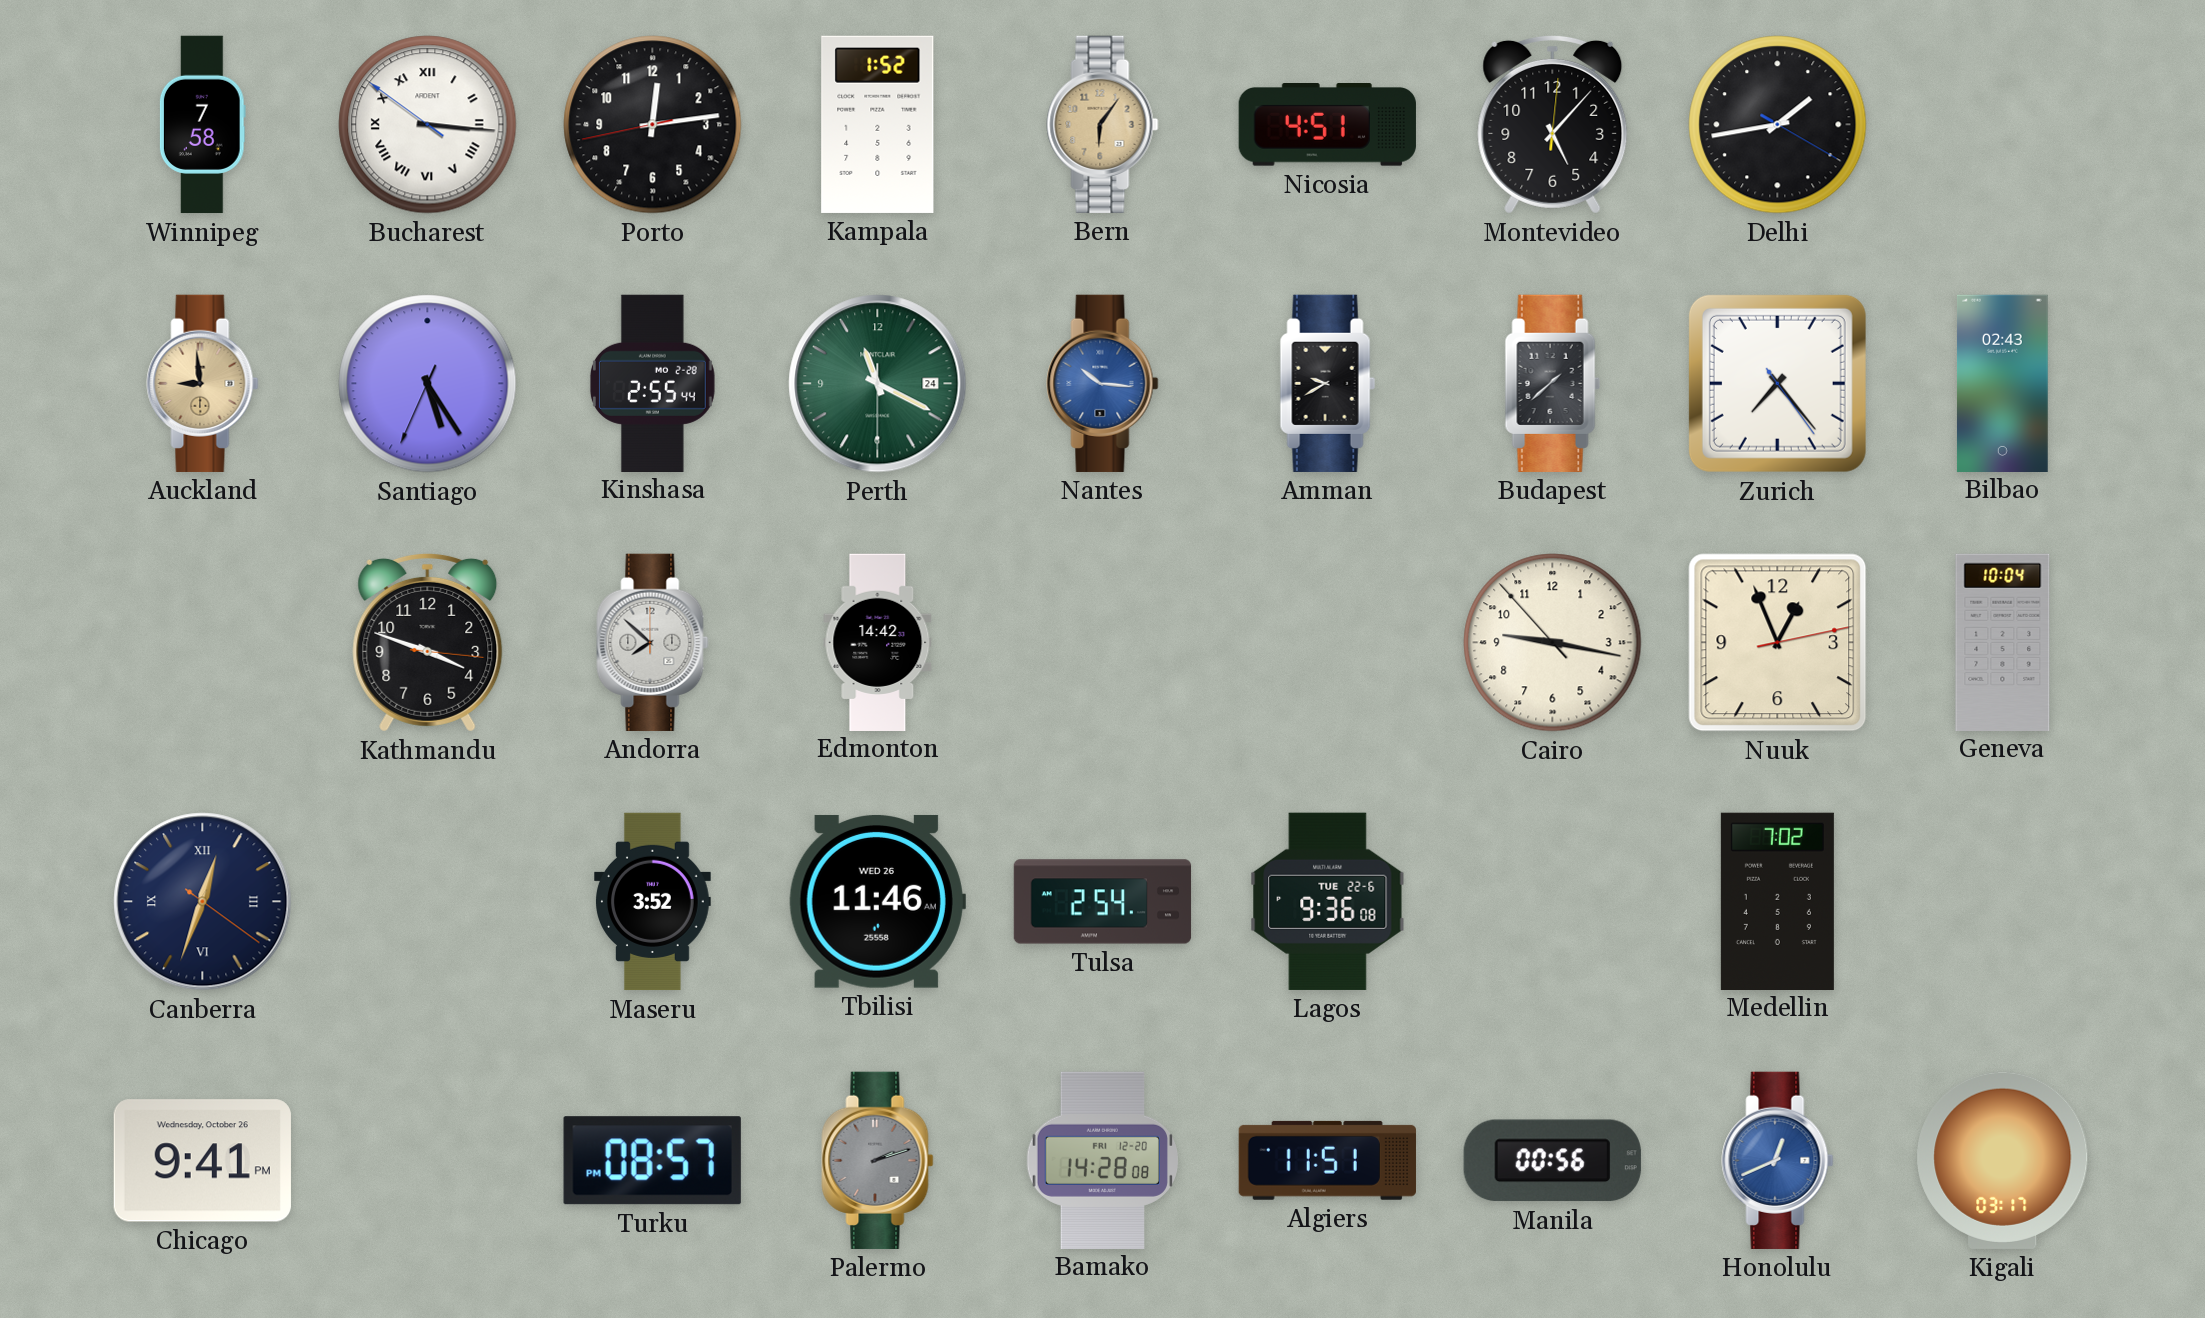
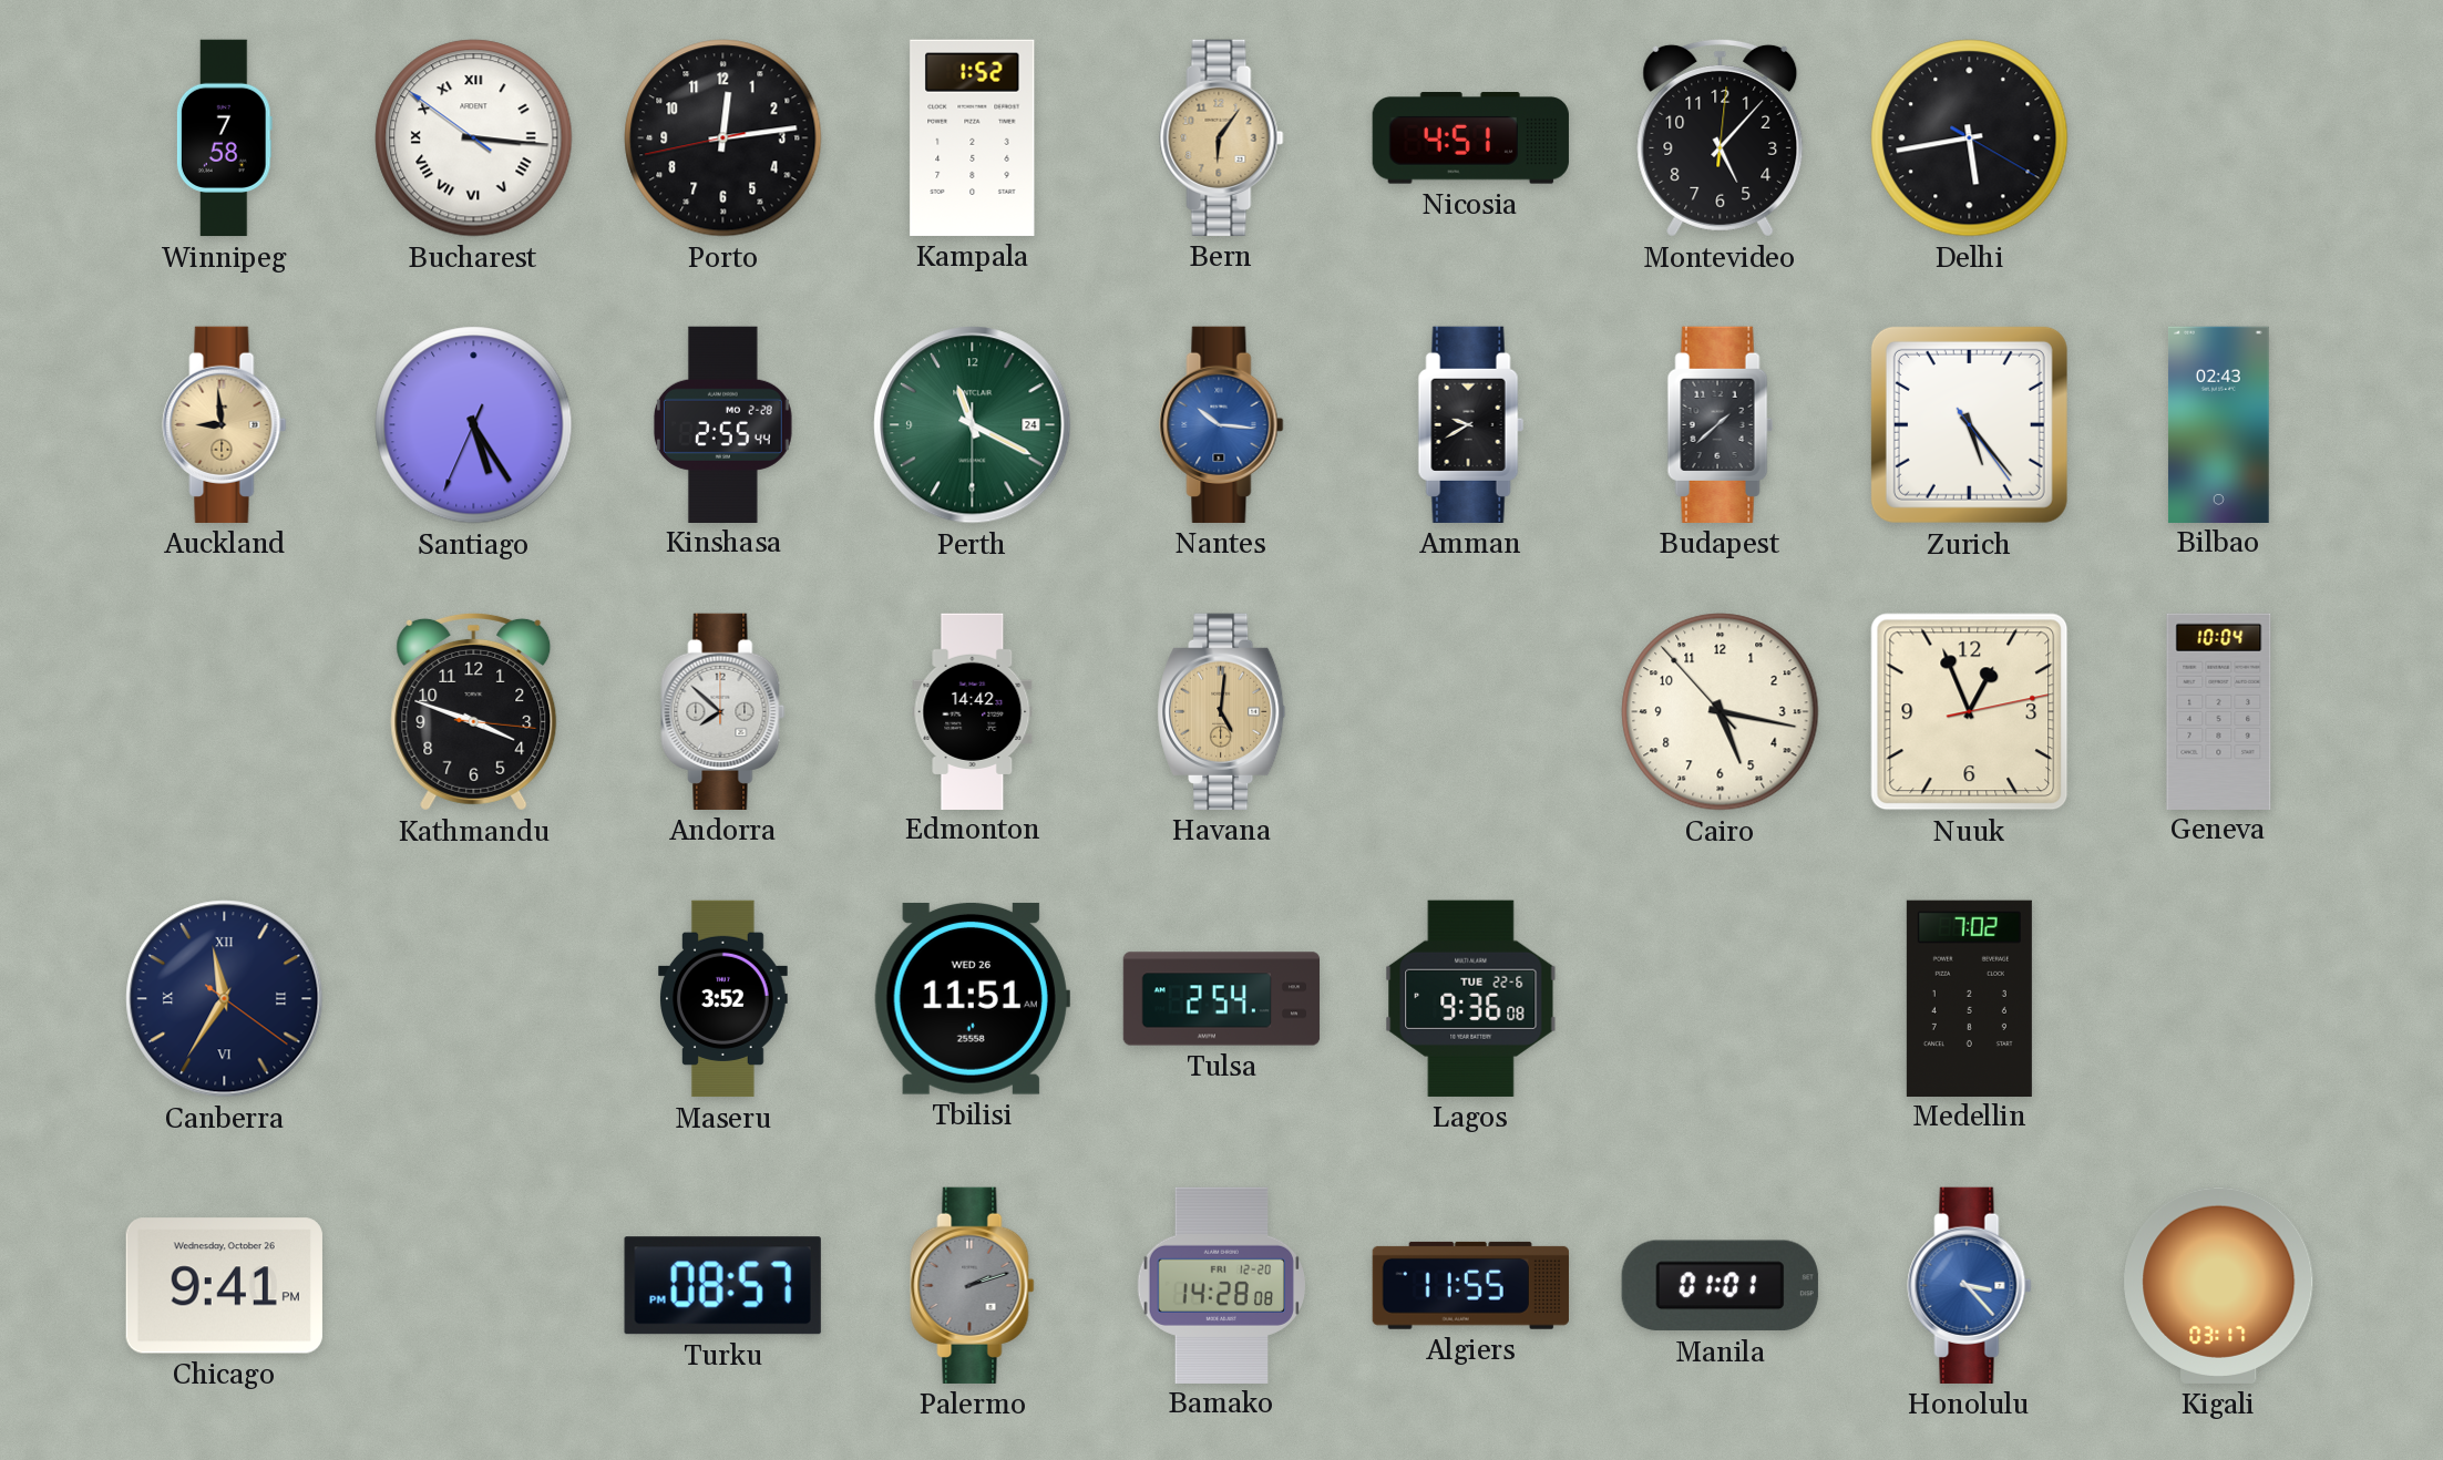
Delhi: 1:43 -> 5:43
Zurich: 7:23 -> 5:23
Havana: none -> 5:01
Cairo: 9:16 -> 5:16
Canberra: 12:33 -> 11:35
Tbilisi: 11:46 -> 11:51
Algiers: 11:51 -> 11:55
Manila: 00:56 -> 01:01
Honolulu: 12:41 -> 3:23
